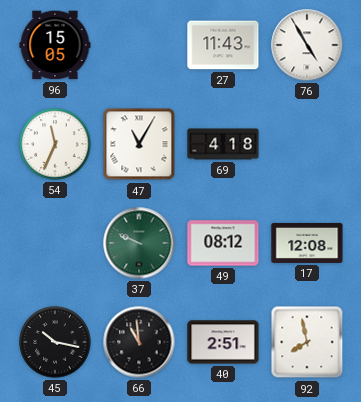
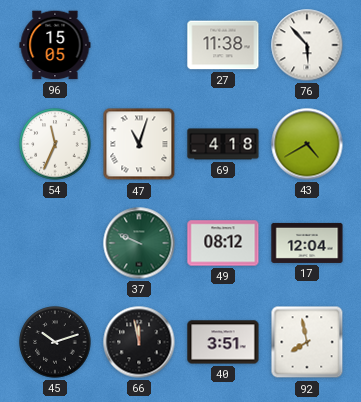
27: 11:43 -> 11:38
76: 4:55 -> 5:53
47: 11:05 -> 11:03
43: none -> 4:40
17: 12:08 -> 12:04
45: 10:17 -> 10:12
66: 10:59 -> 11:58
40: 2:51 -> 3:51
